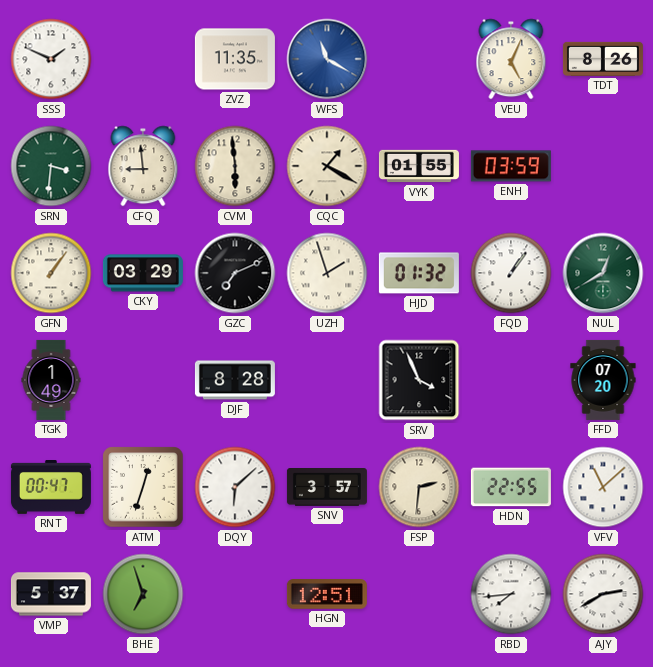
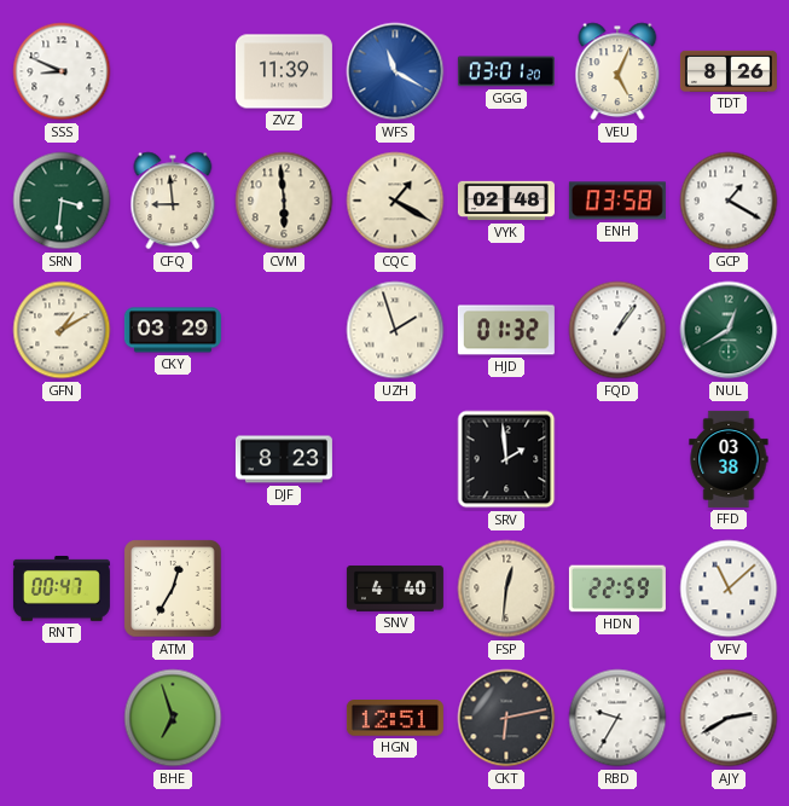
SSS: 1:49 -> 8:49
ZVZ: 11:35 -> 11:39
GGG: none -> 03:01
VYK: 01:55 -> 02:48
ENH: 03:59 -> 03:58
GCP: none -> 1:20
GFN: 1:06 -> 1:10
GZC: 7:11 -> none
TGK: 1:49 -> none
DJF: 8:28 -> 8:23
SRV: 3:56 -> 1:59
FFD: 07:20 -> 03:38
ATM: 12:33 -> 12:35
DQY: 6:08 -> none
SNV: 3:57 -> 4:40
FSP: 2:31 -> 12:31
HDN: 22:55 -> 22:59
VMP: 5:37 -> none
CKT: none -> 6:13
RBD: 7:44 -> 9:35
